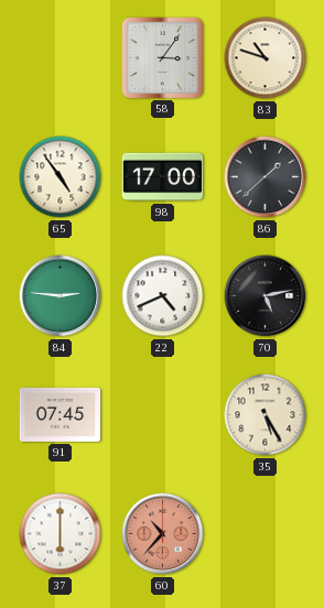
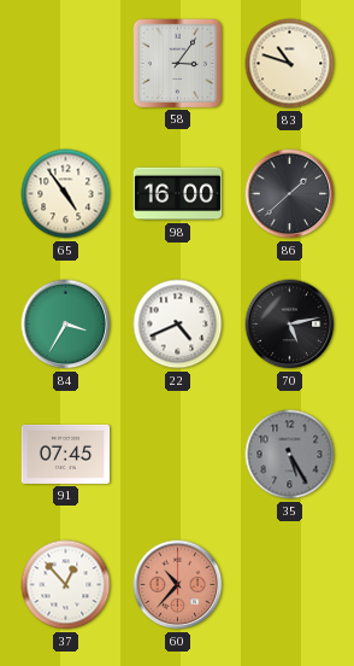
98: 17:00 -> 16:00
84: 2:46 -> 3:35
35 dial: cream -> grey
37: 6:00 -> 12:53
